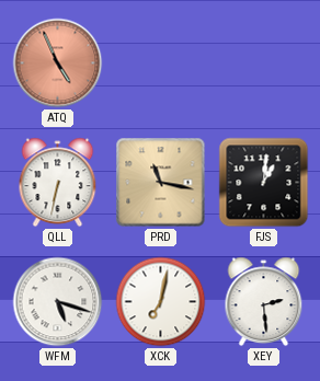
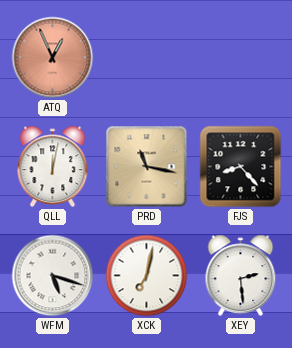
ATQ: 4:56 -> 12:56
QLL: 6:32 -> 12:02
FJS: 1:01 -> 8:23
